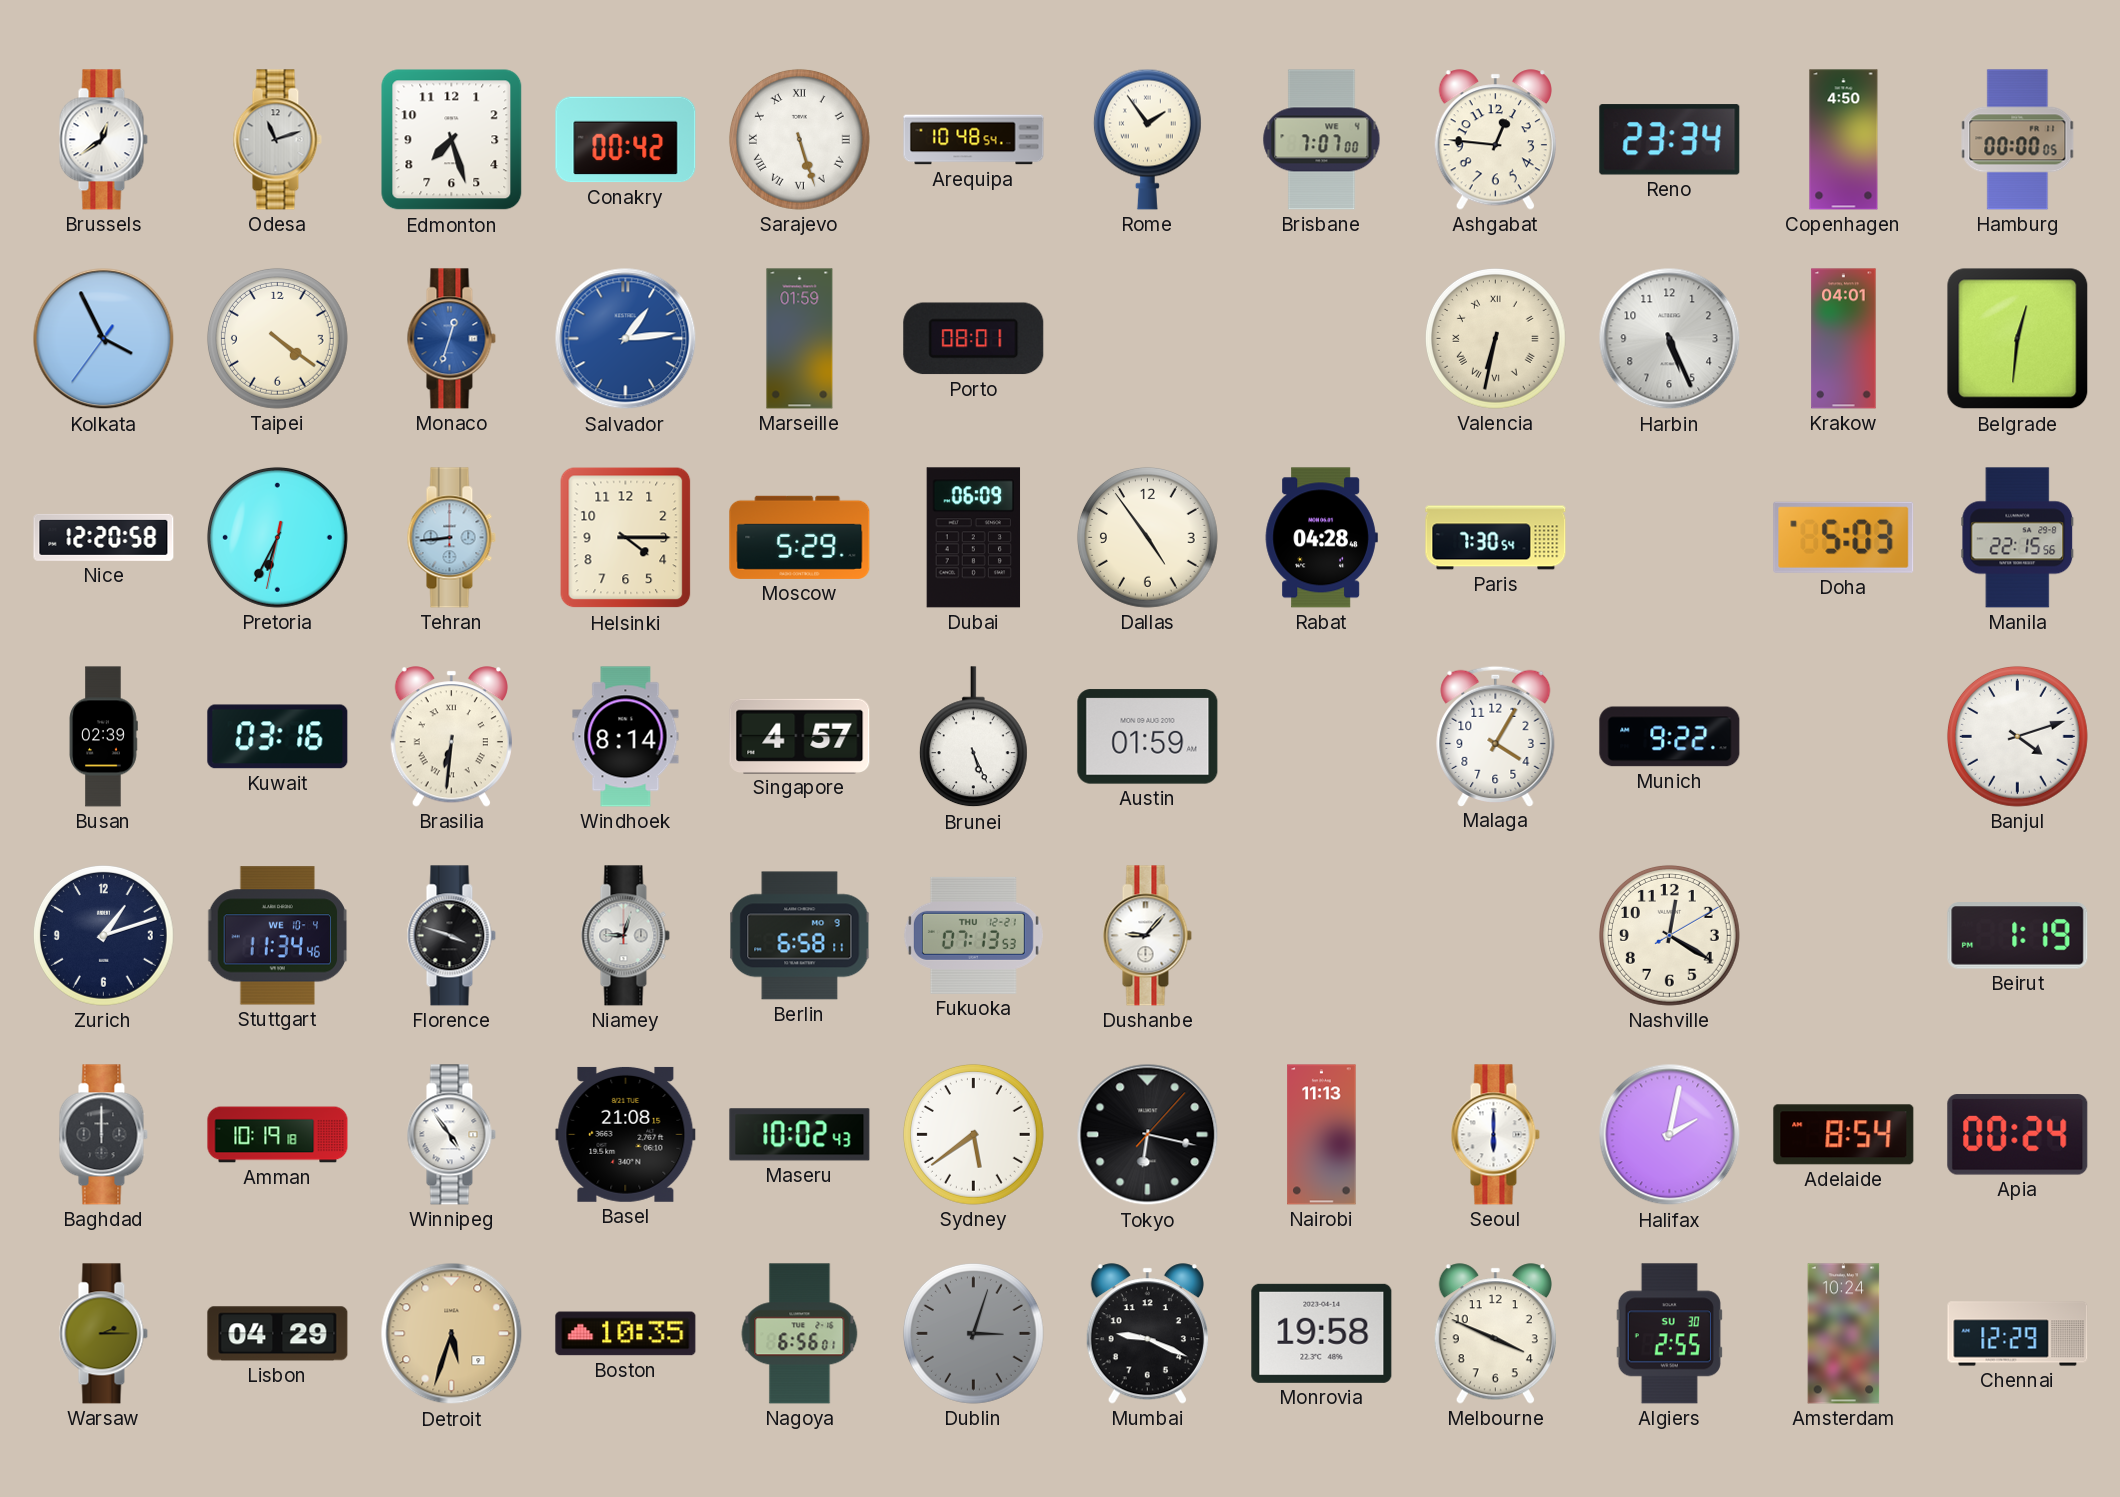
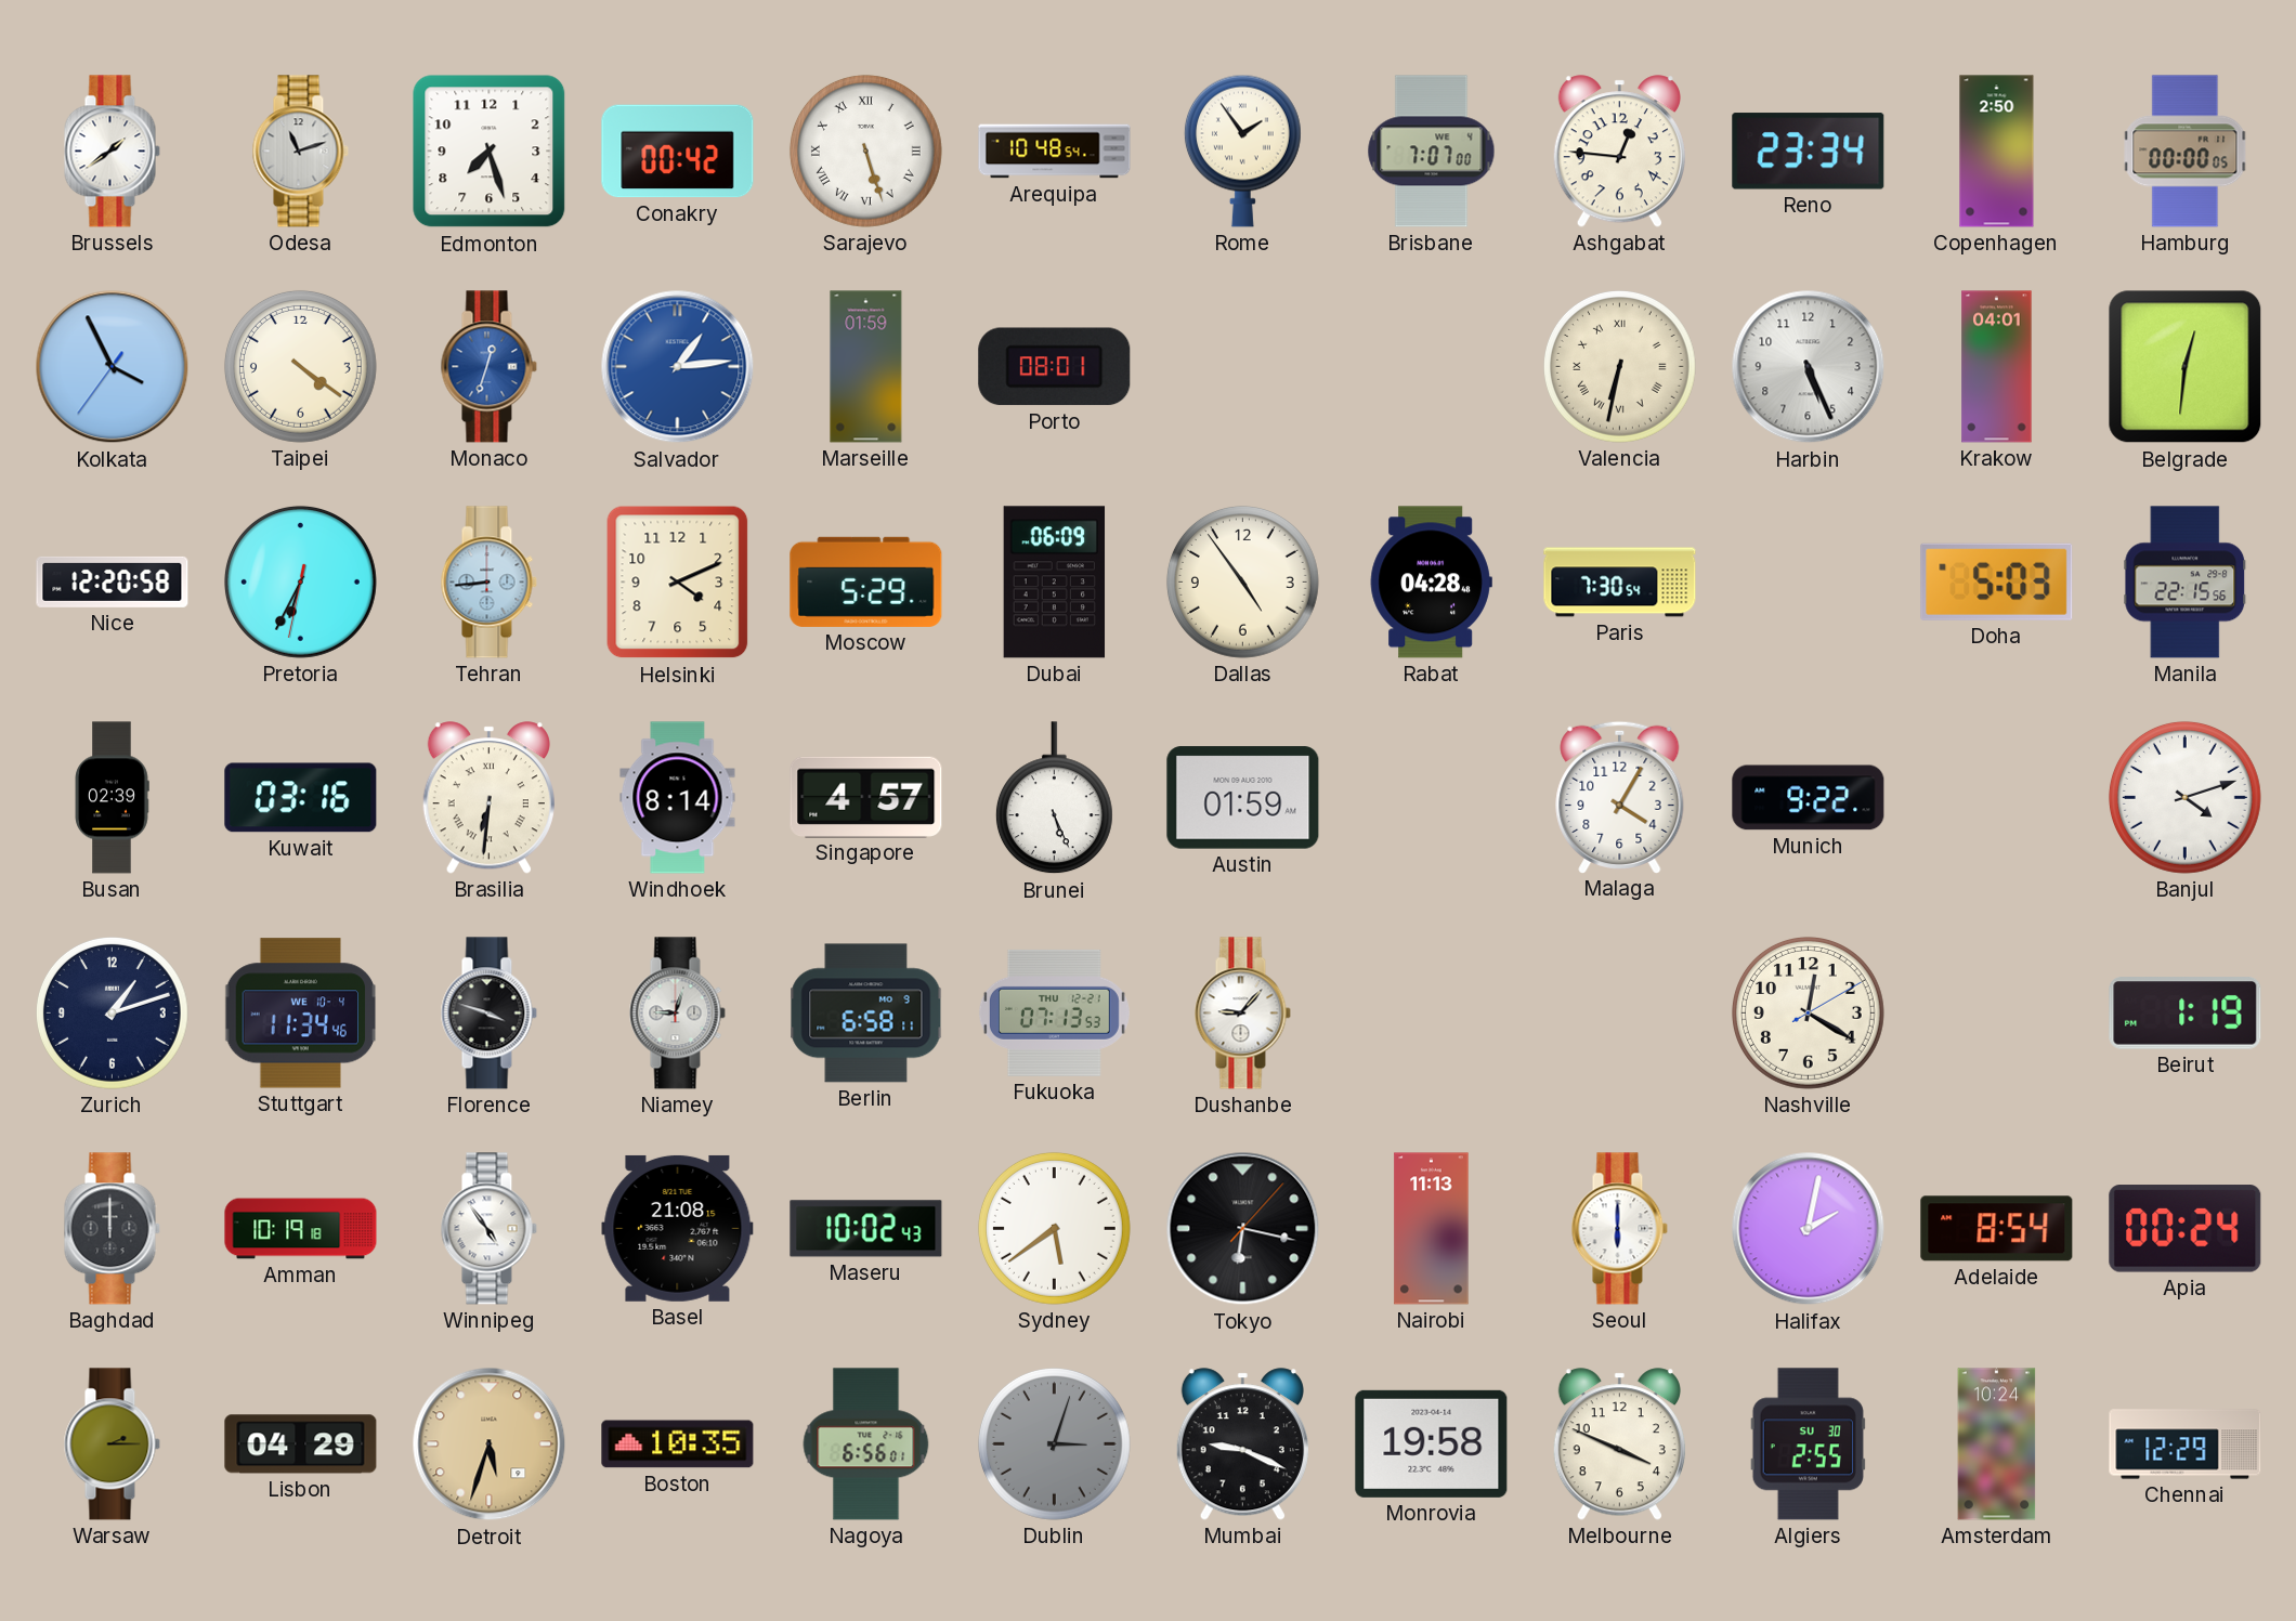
Brussels: 12:39 -> 1:39
Copenhagen: 4:50 -> 2:50
Helsinki: 4:15 -> 4:11
